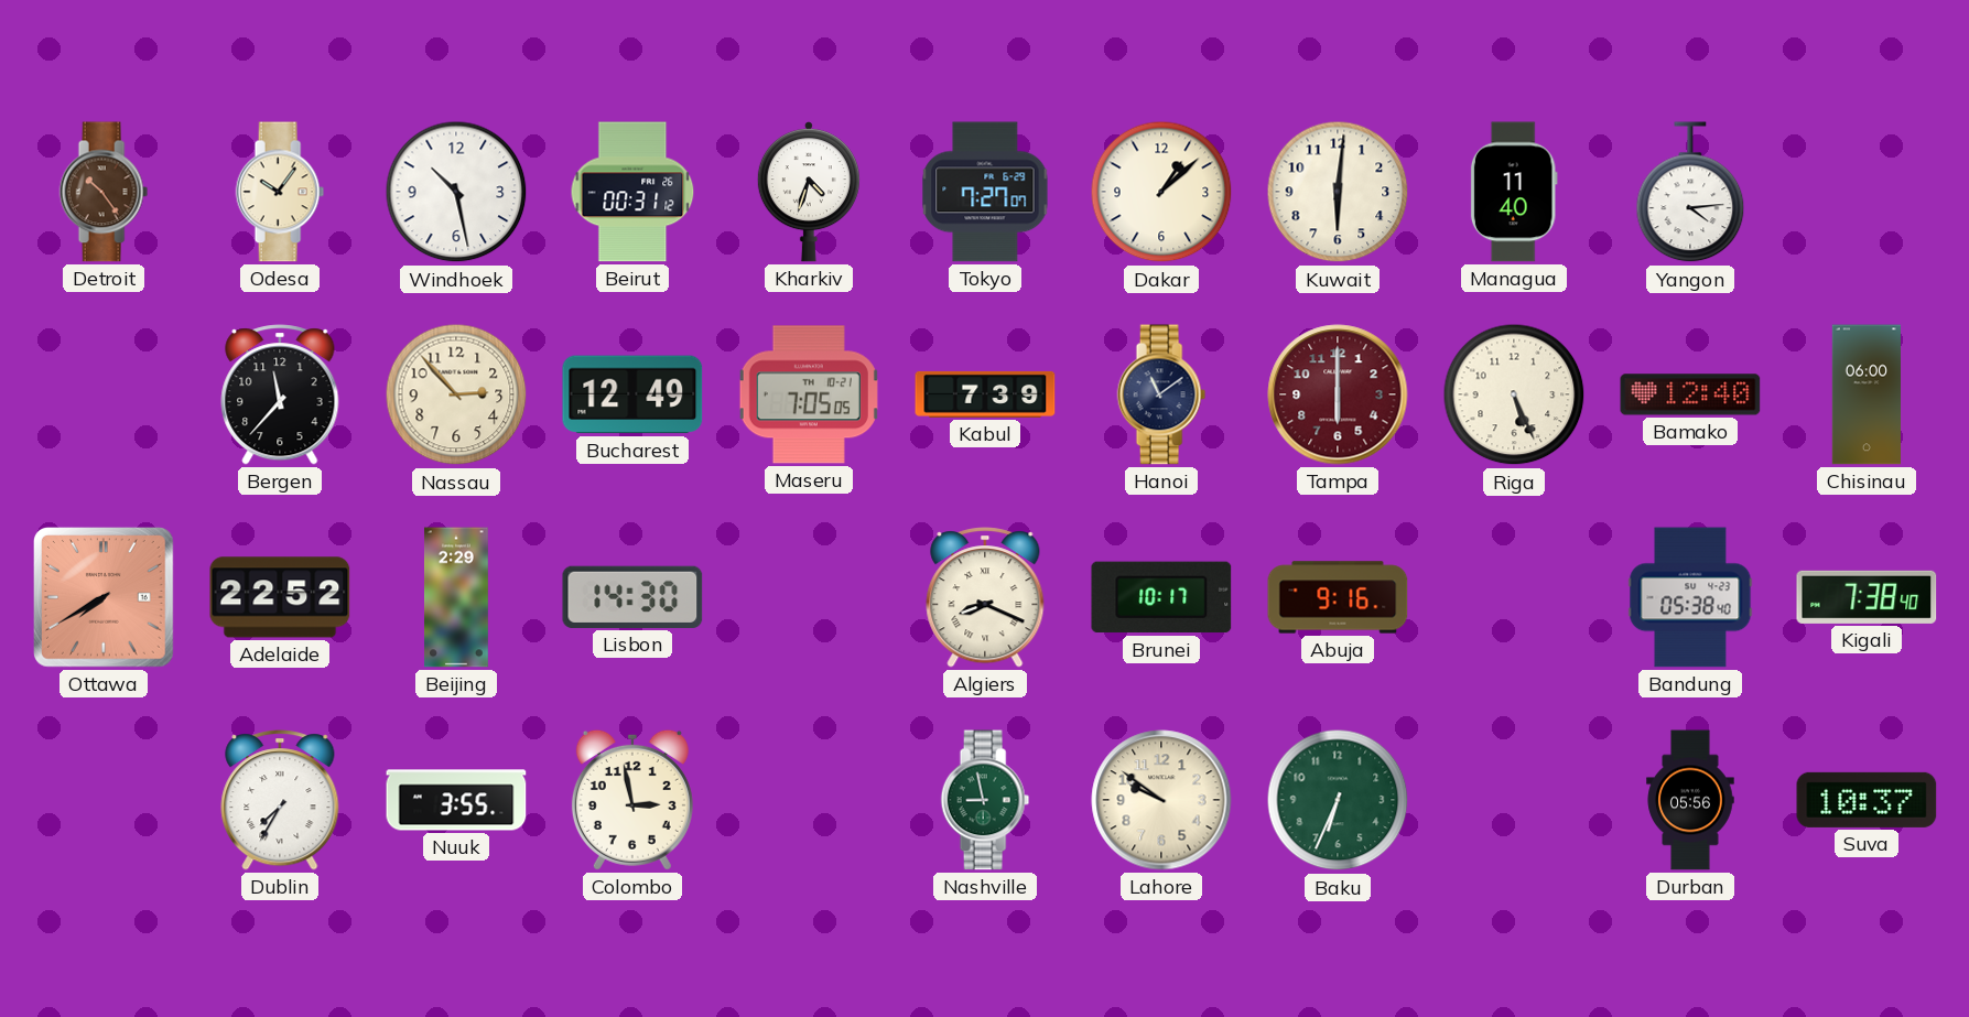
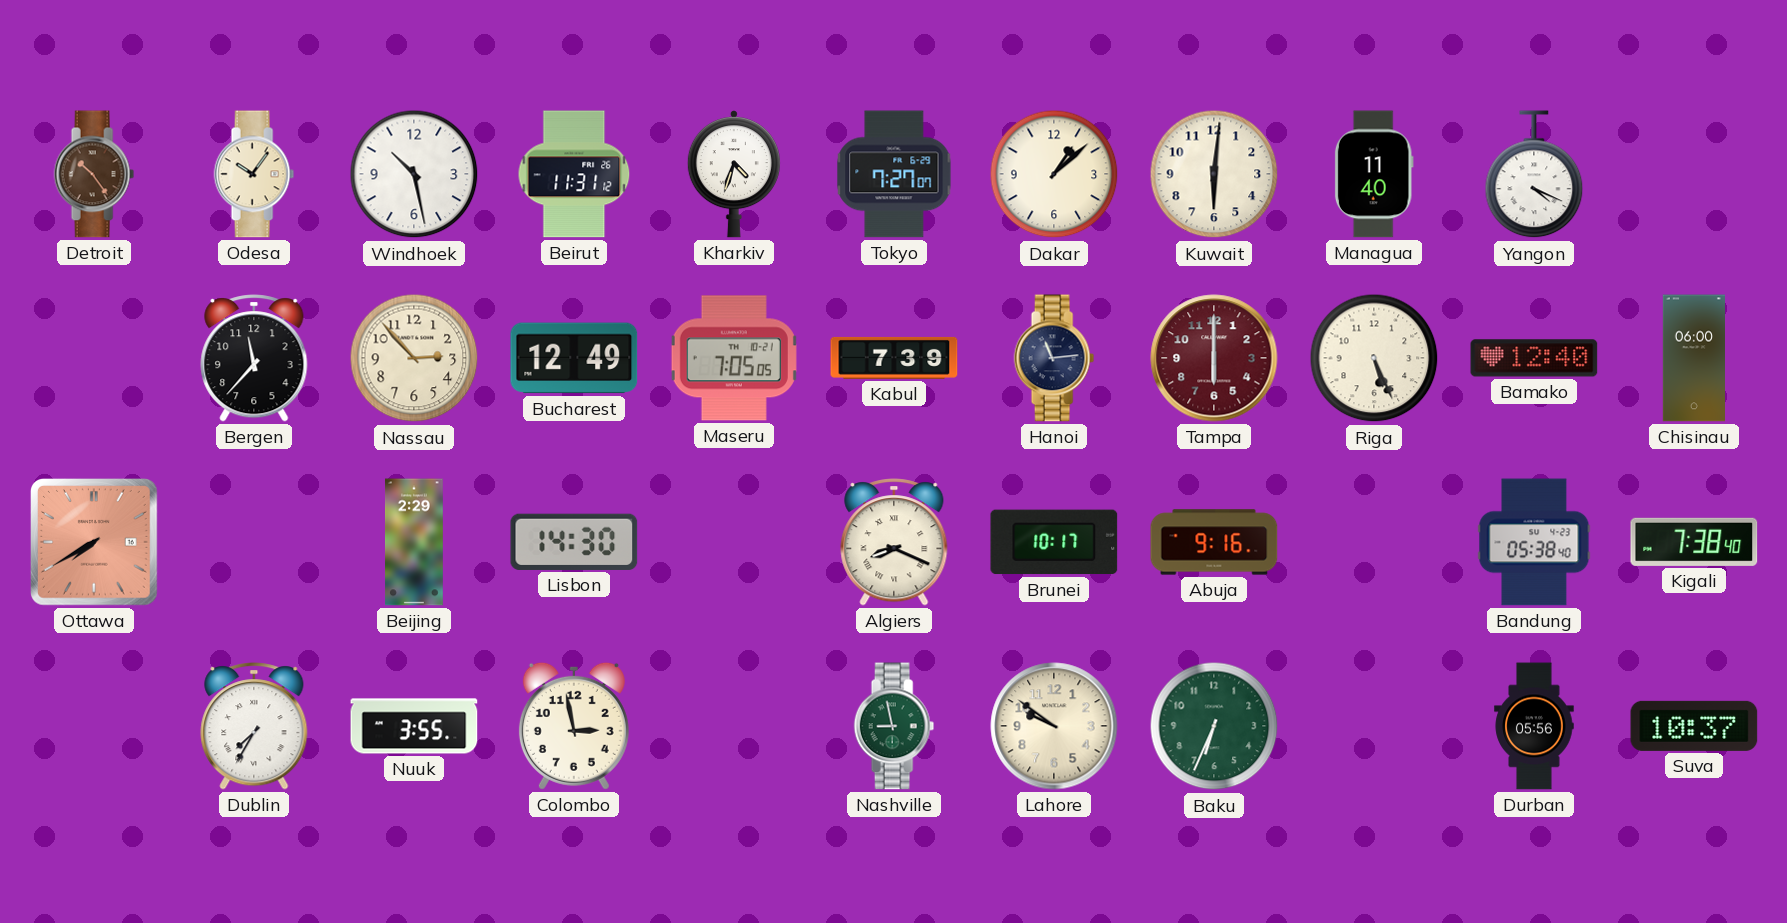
Beirut: 00:31 -> 11:31
Yangon: 4:14 -> 4:19
Hanoi: 11:09 -> 11:14
Adelaide: 22:52 -> none
